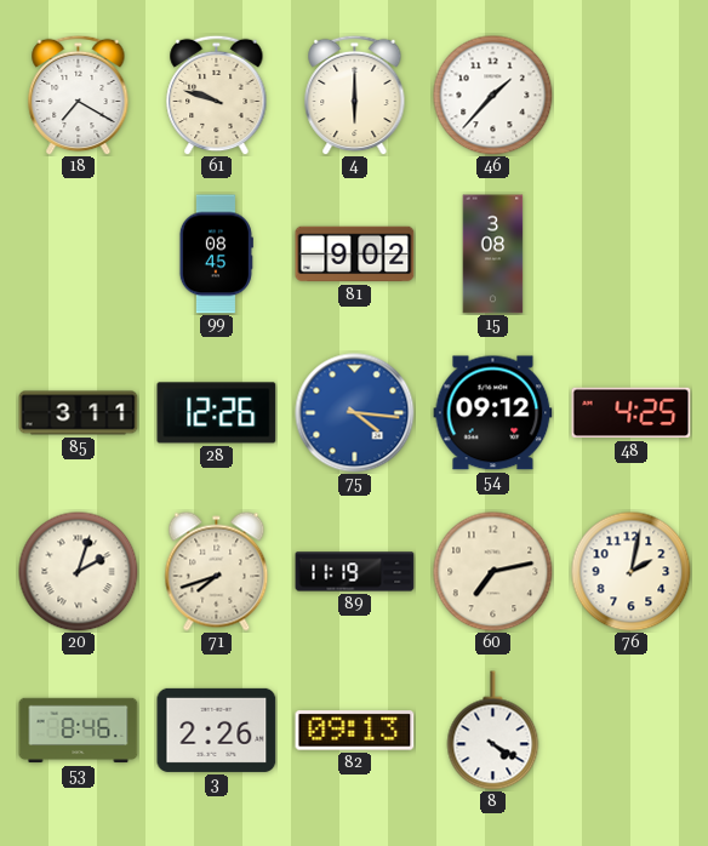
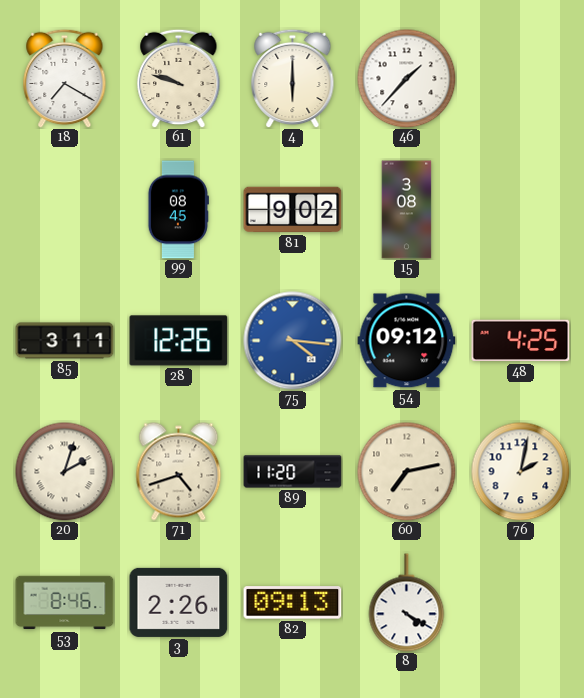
71: 7:42 -> 4:42
89: 11:19 -> 11:20
